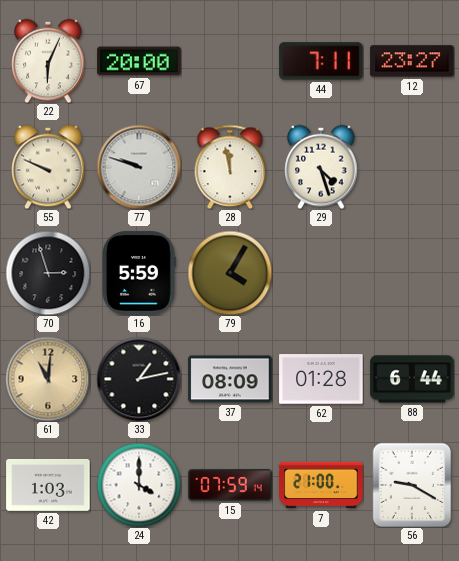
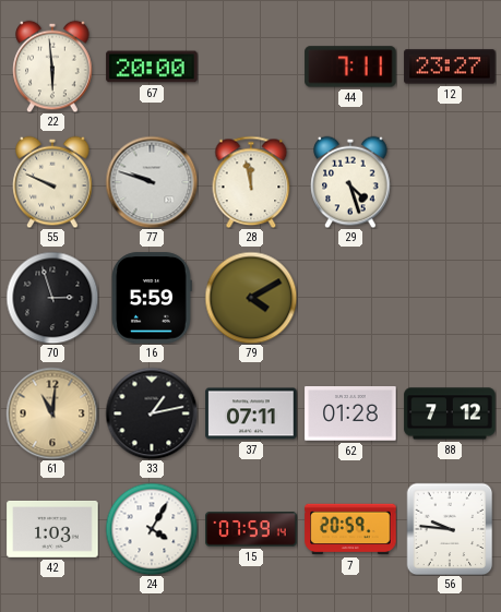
22: 6:04 -> 5:59
79: 4:05 -> 4:10
37: 08:09 -> 07:11
88: 6:44 -> 7:12
24: 4:00 -> 4:05
7: 21:00 -> 20:59
56: 9:20 -> 9:46
